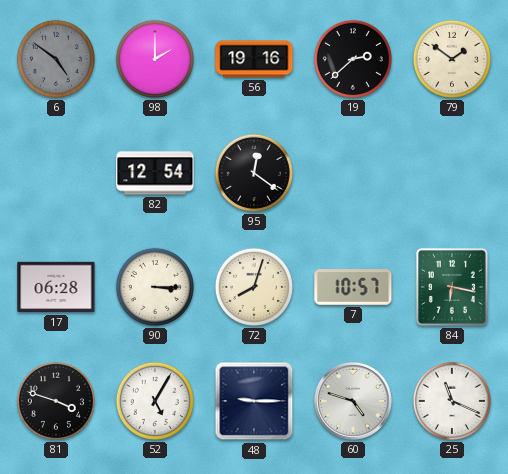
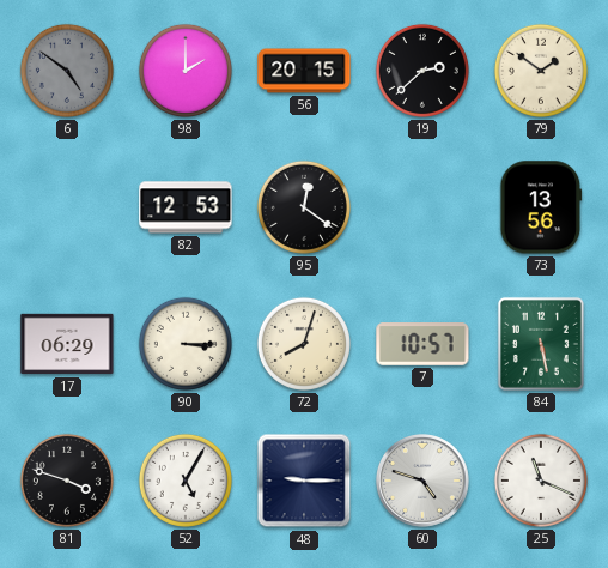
56: 19:16 -> 20:15
82: 12:54 -> 12:53
73: none -> 13:56
17: 06:28 -> 06:29
84: 6:17 -> 5:28
